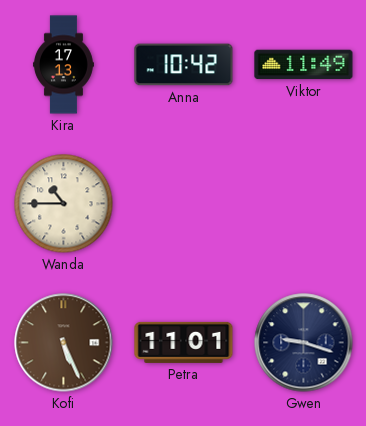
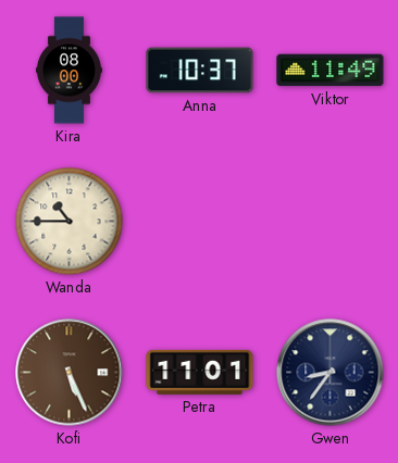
Kira: 17:13 -> 08:00
Anna: 10:42 -> 10:37
Gwen: 9:18 -> 8:36
